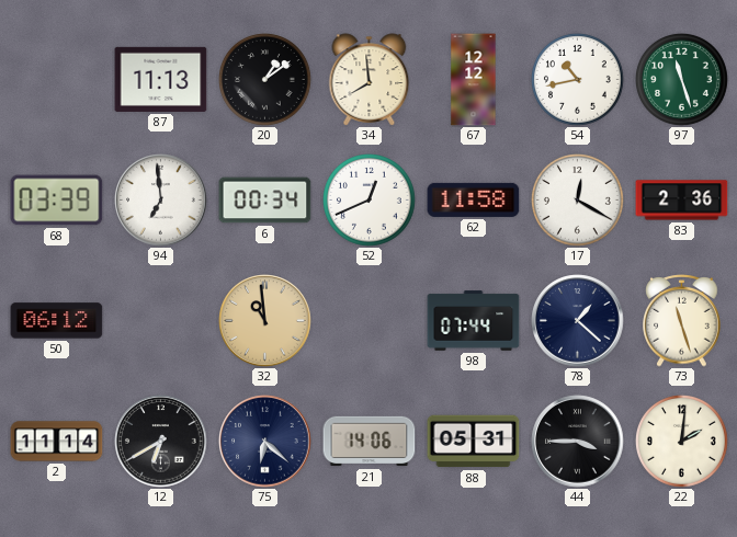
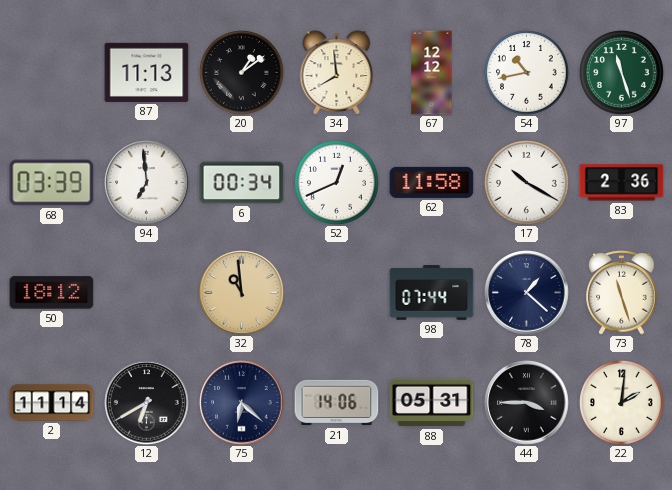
17: 12:20 -> 10:20
50: 06:12 -> 18:12
